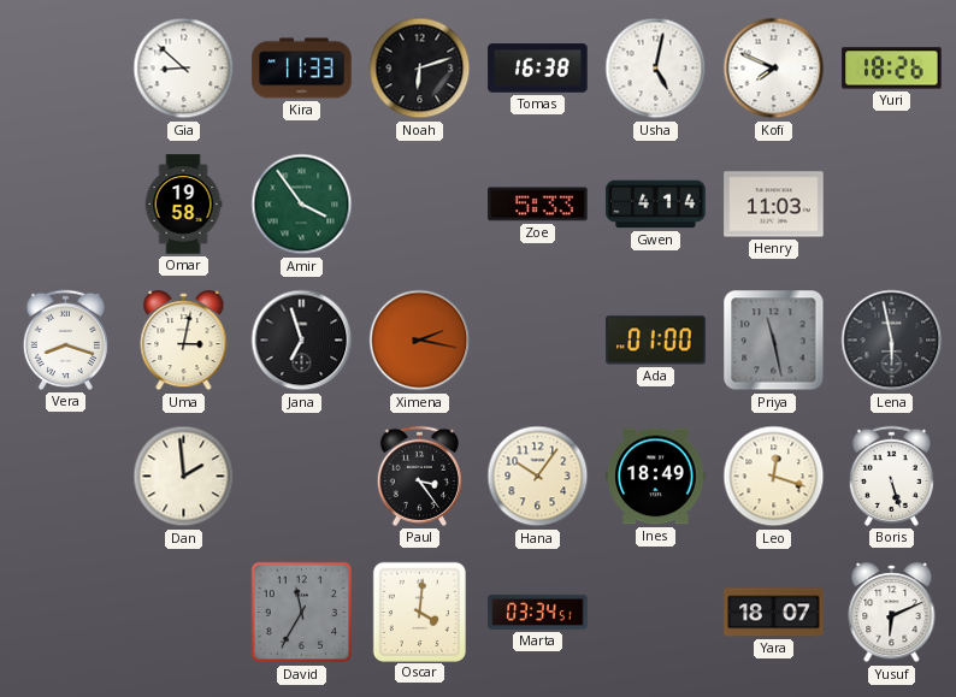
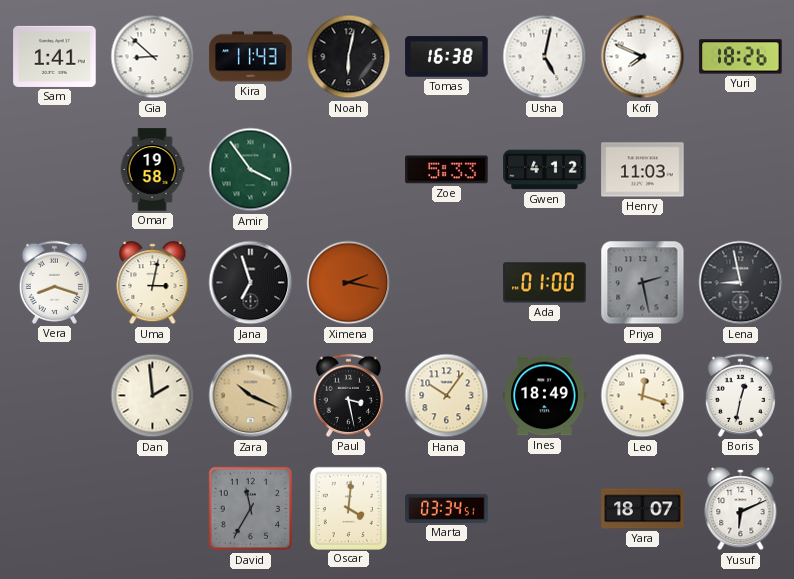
Sam: none -> 1:41
Kira: 11:33 -> 11:43
Noah: 6:12 -> 6:02
Gwen: 4:14 -> 4:12
Priya: 11:28 -> 2:28
Lena: 5:58 -> 8:58
Zara: none -> 10:19
Paul: 3:24 -> 3:28
Boris: 5:27 -> 12:32
